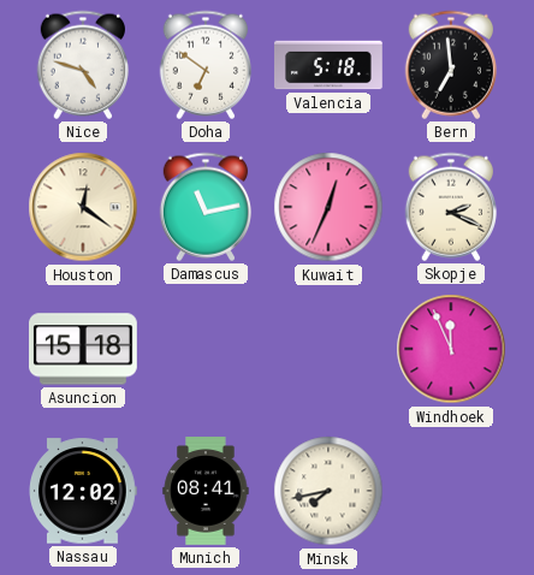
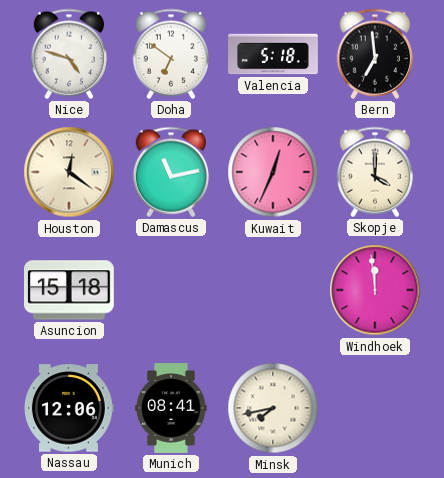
Skopje: 2:19 -> 4:00
Windhoek: 11:56 -> 11:59
Nassau: 12:02 -> 12:06
